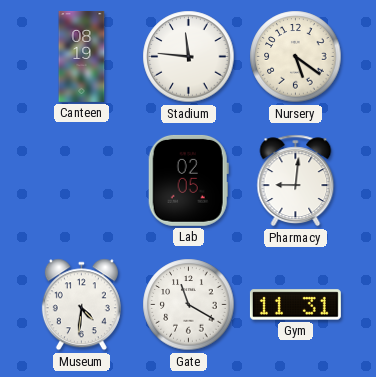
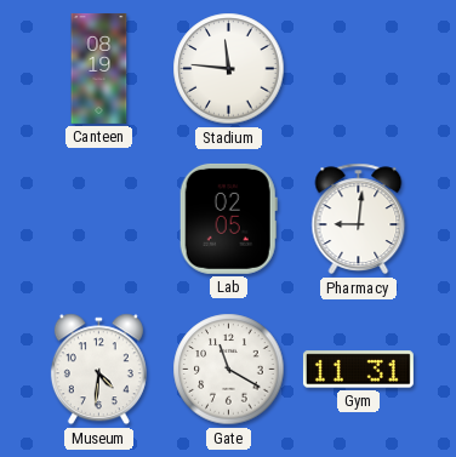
Nursery: 5:21 -> none
